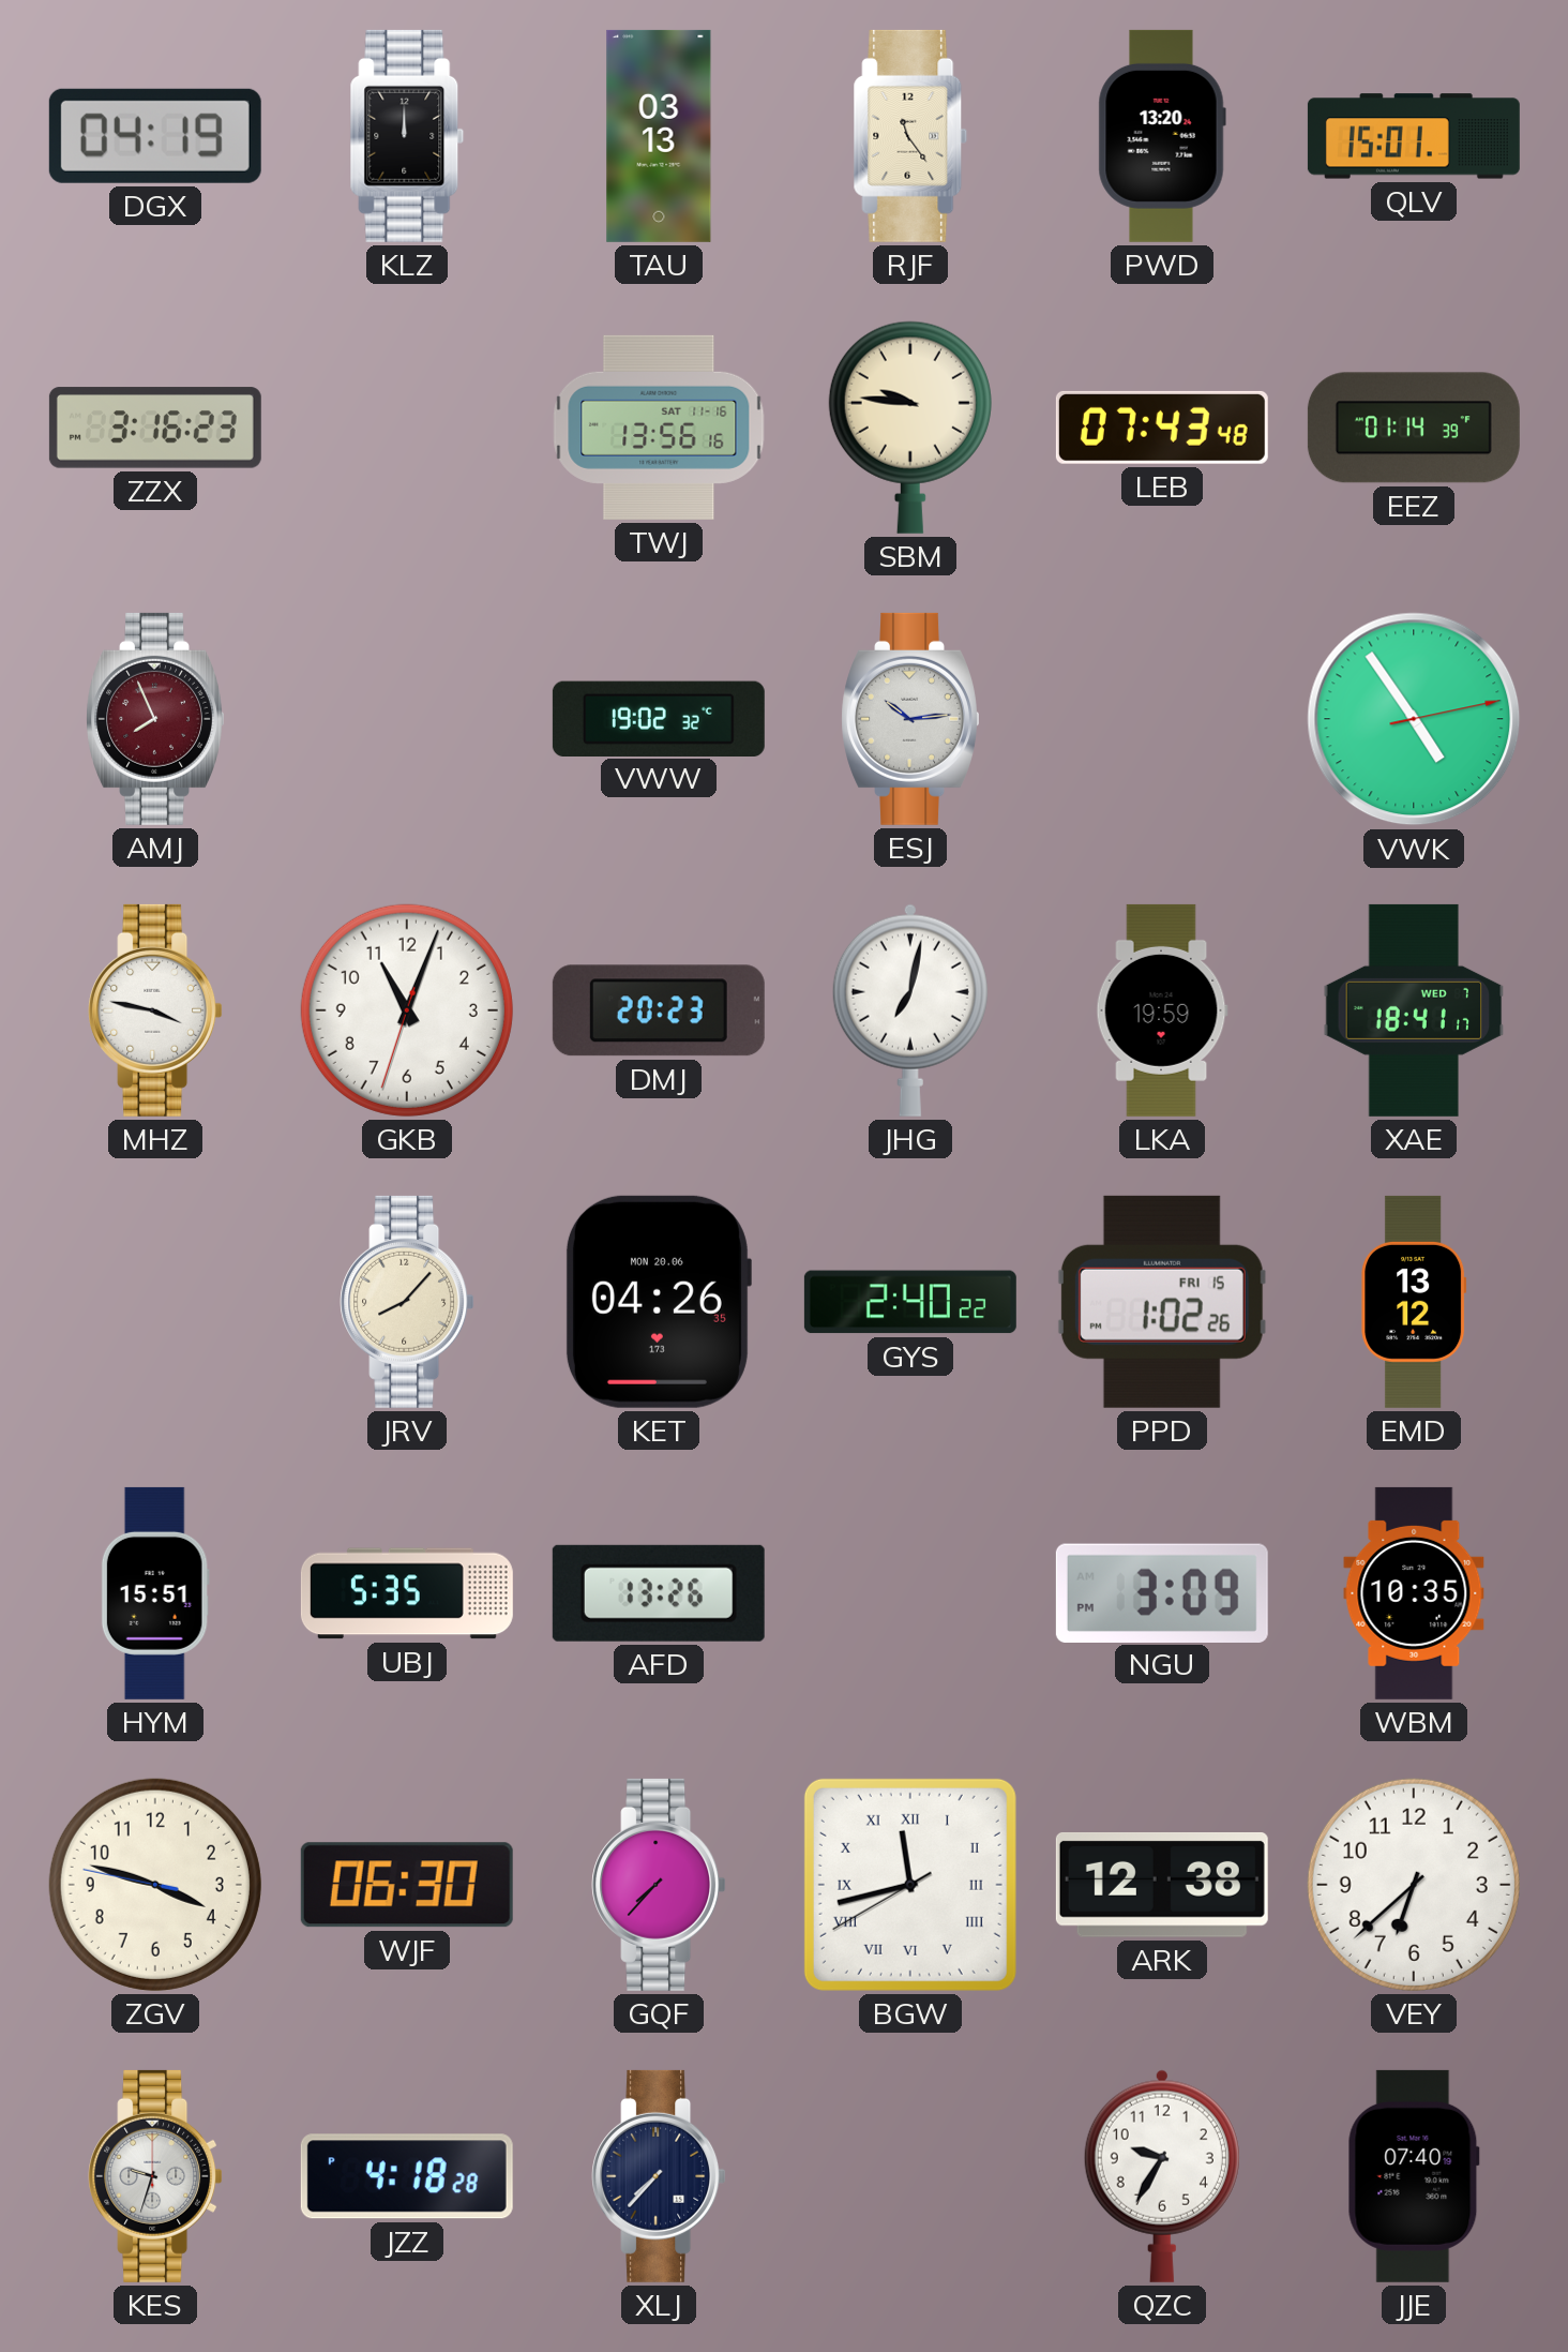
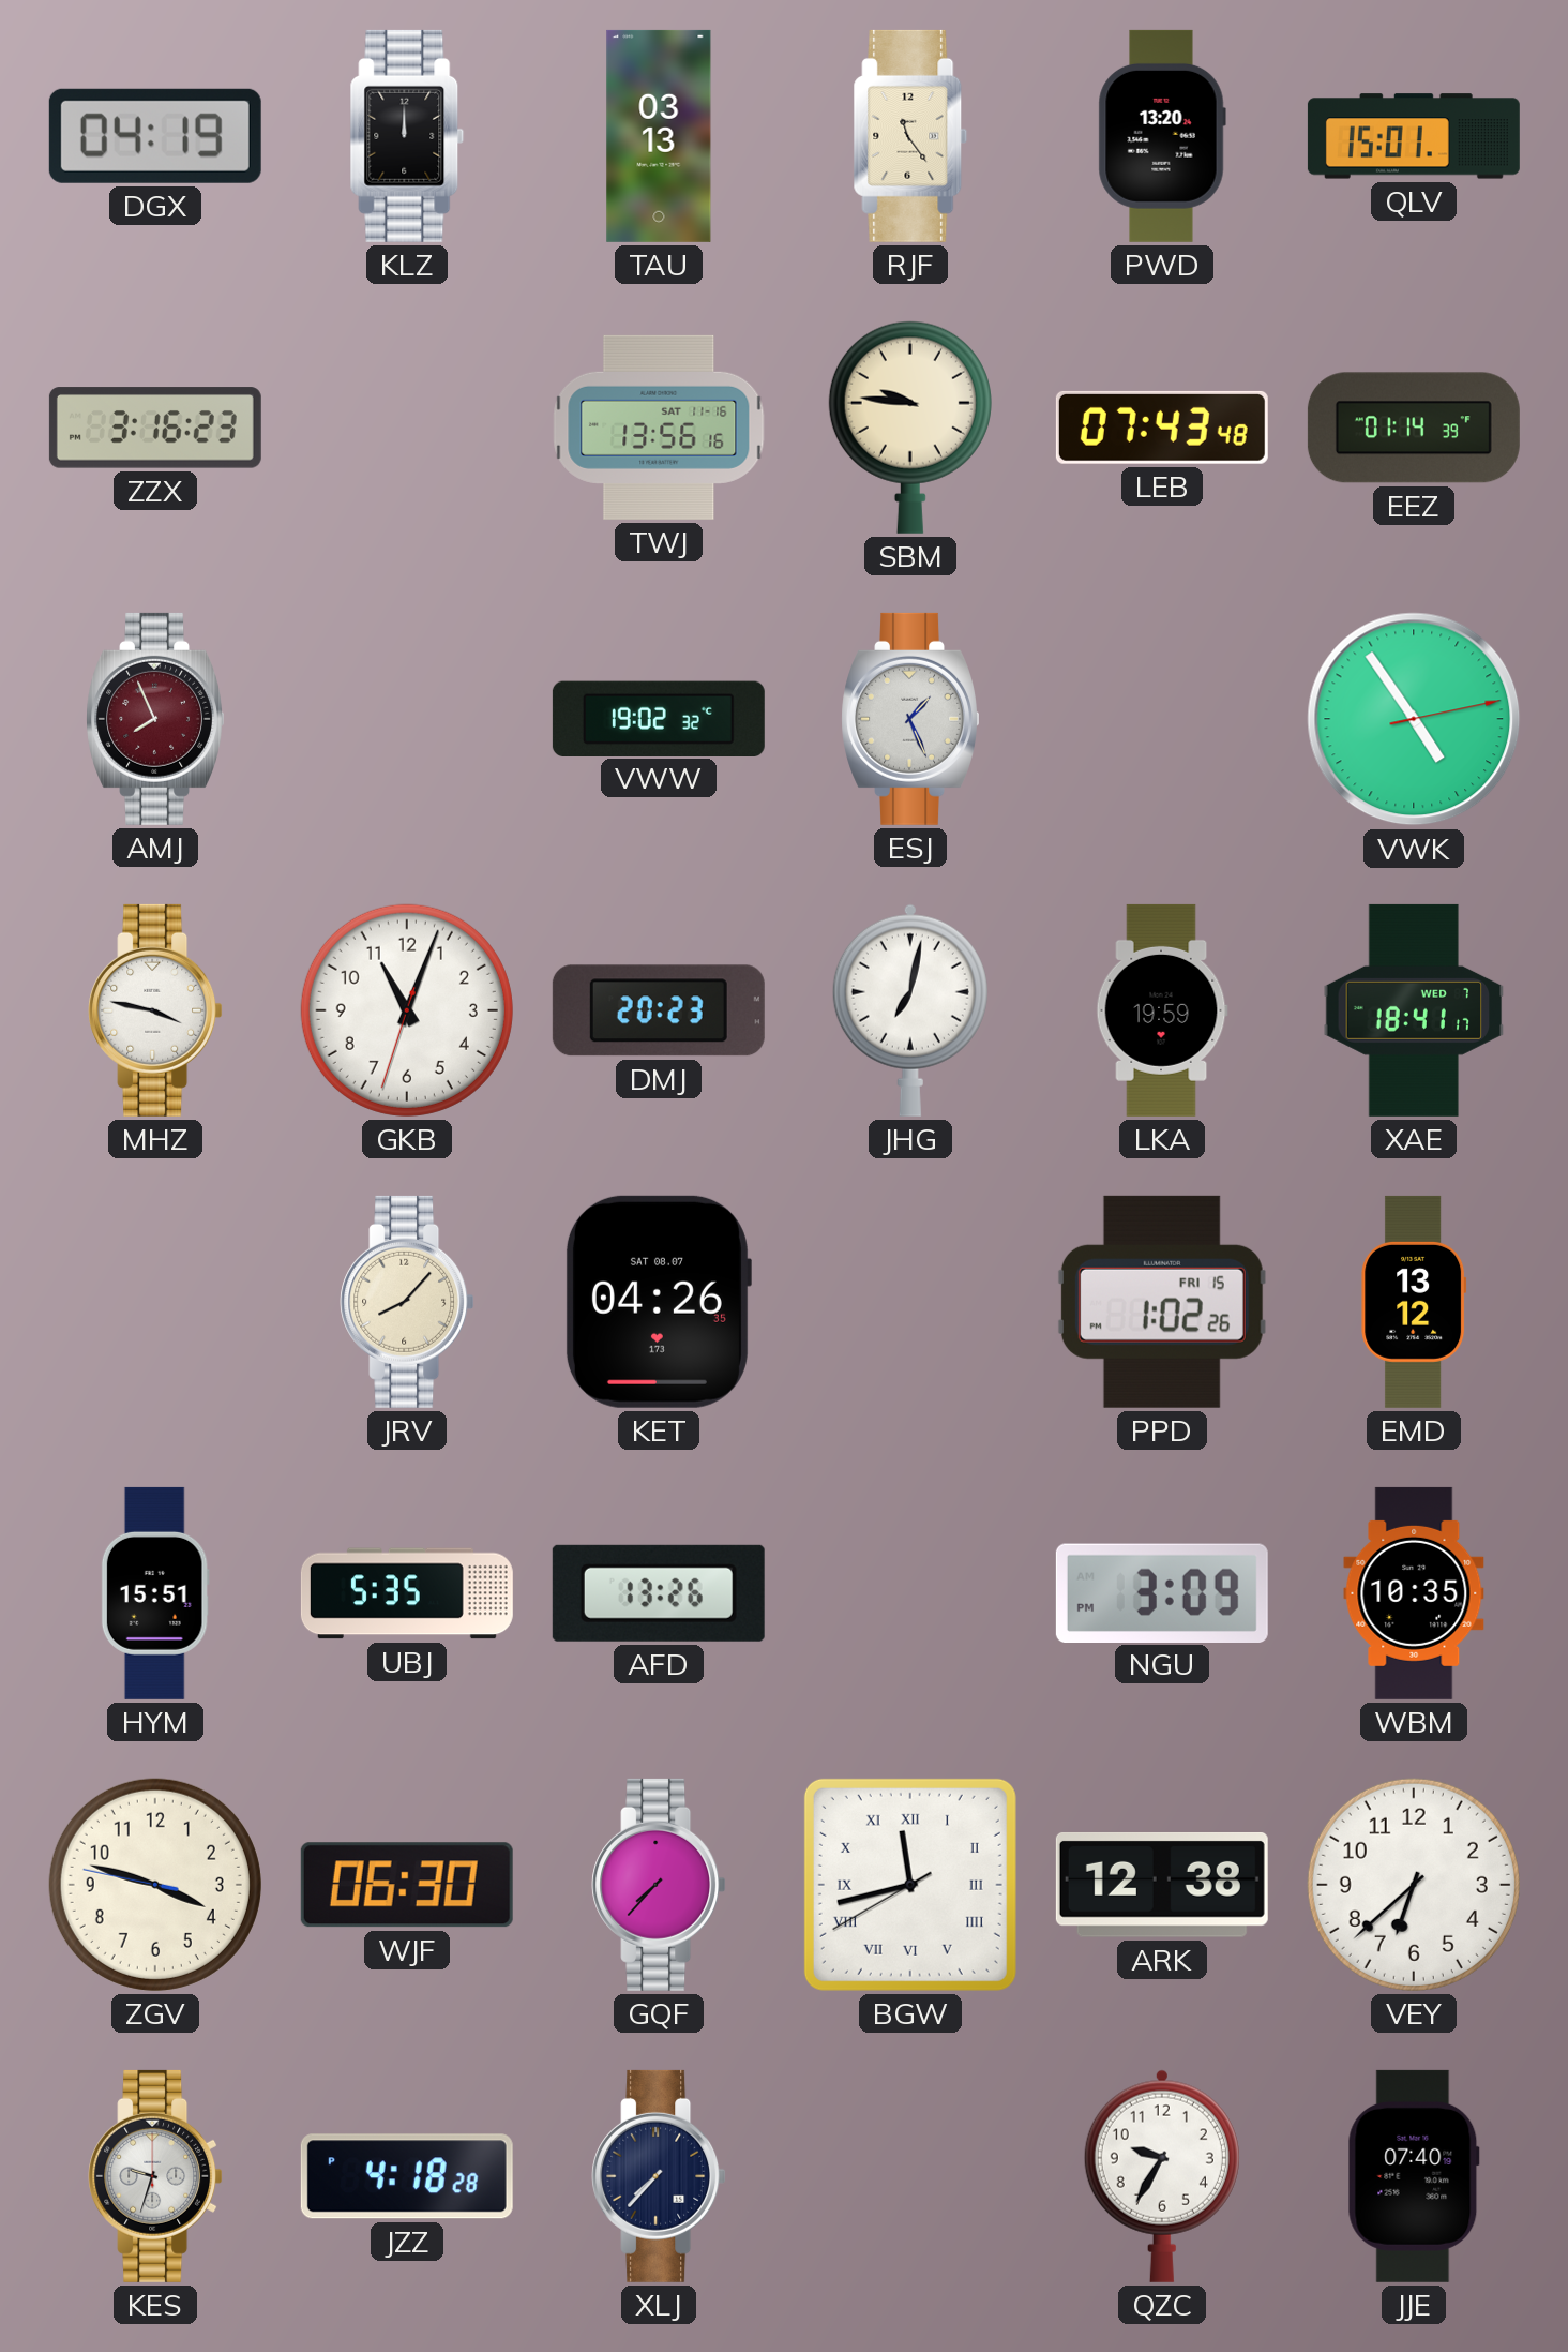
ESJ: 10:14 -> 1:26
KET date: MON 20.06 -> SAT 08.07
GYS: 2:40 -> none
